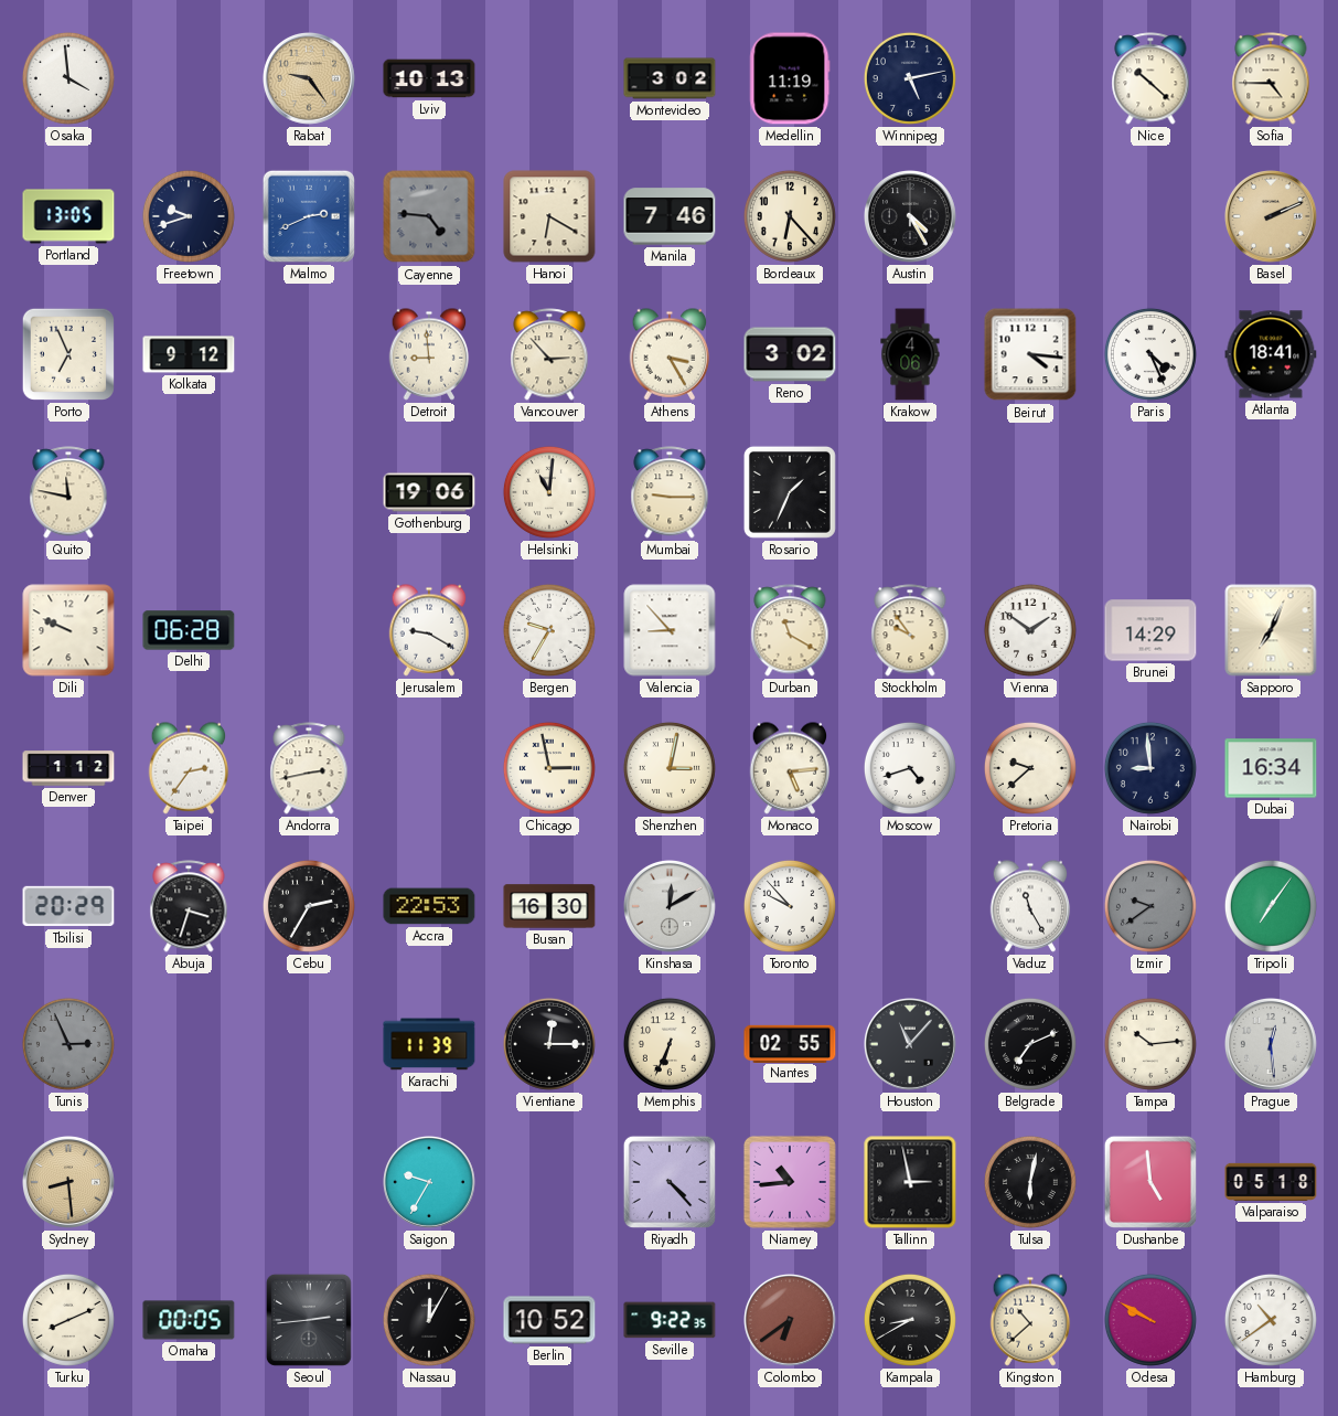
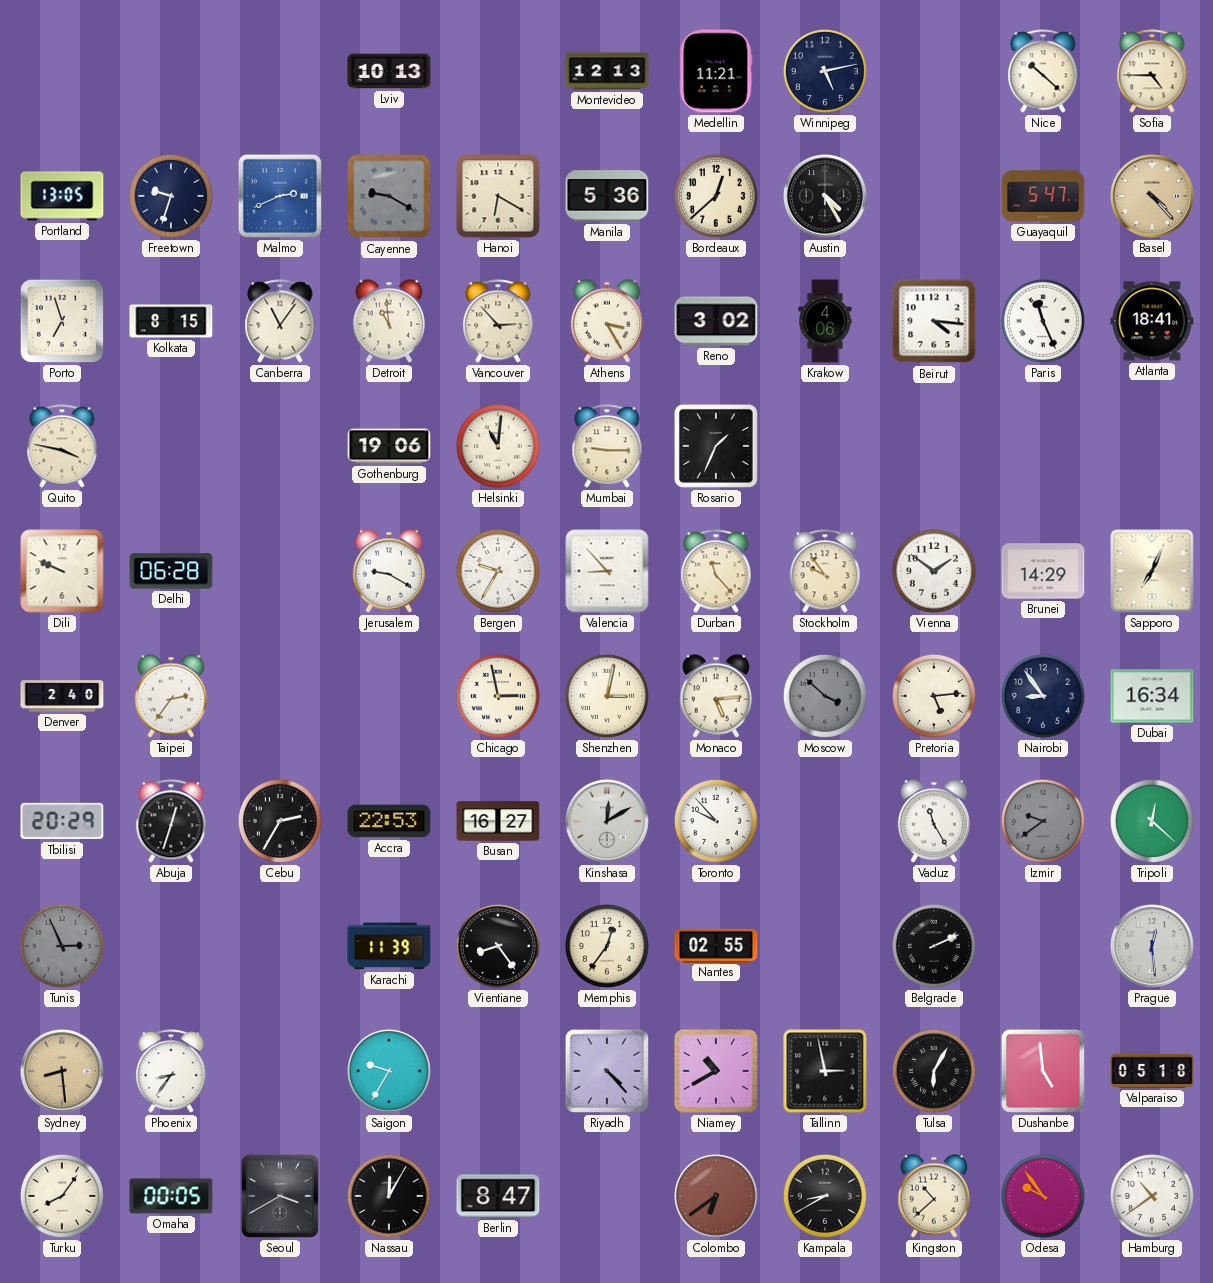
Osaka: 3:59 -> none
Rabat: 9:24 -> none
Montevideo: 3:02 -> 12:13
Medellin: 11:19 -> 11:21
Freetown: 9:42 -> 9:33
Cayenne: 4:46 -> 9:20
Manila: 7:46 -> 5:36
Bordeaux: 6:23 -> 12:38
Guayaquil: none -> 5:47
Basel: 2:11 -> 4:23
Porto: 6:56 -> 6:57
Kolkata: 9:12 -> 8:15
Canberra: none -> 11:06
Detroit: 8:59 -> 10:59
Paris: 4:26 -> 11:26
Quito: 11:47 -> 3:47
Durban: 11:20 -> 11:23
Denver: 1:12 -> 2:40
Andorra: 2:43 -> none
Moscow: 4:42 -> 3:52
Moscow dial: white -> grey
Pretoria: 9:38 -> 5:14
Nairobi: 8:59 -> 8:54
Abuja: 3:33 -> 12:33
Busan: 16:30 -> 16:27
Tripoli: 7:06 -> 12:22
Vientiane: 12:15 -> 8:24
Memphis: 6:34 -> 12:36
Houston: 11:07 -> none
Belgrade: 7:11 -> 2:11
Tampa: 10:14 -> none
Phoenix: none -> 8:36
Niamey: 10:44 -> 10:40
Tulsa: 6:02 -> 6:05
Turku: 8:11 -> 8:06
Seoul: 2:44 -> 3:40
Berlin: 10:52 -> 8:47
Seville: 9:22 -> none
Odesa: 9:50 -> 9:54
